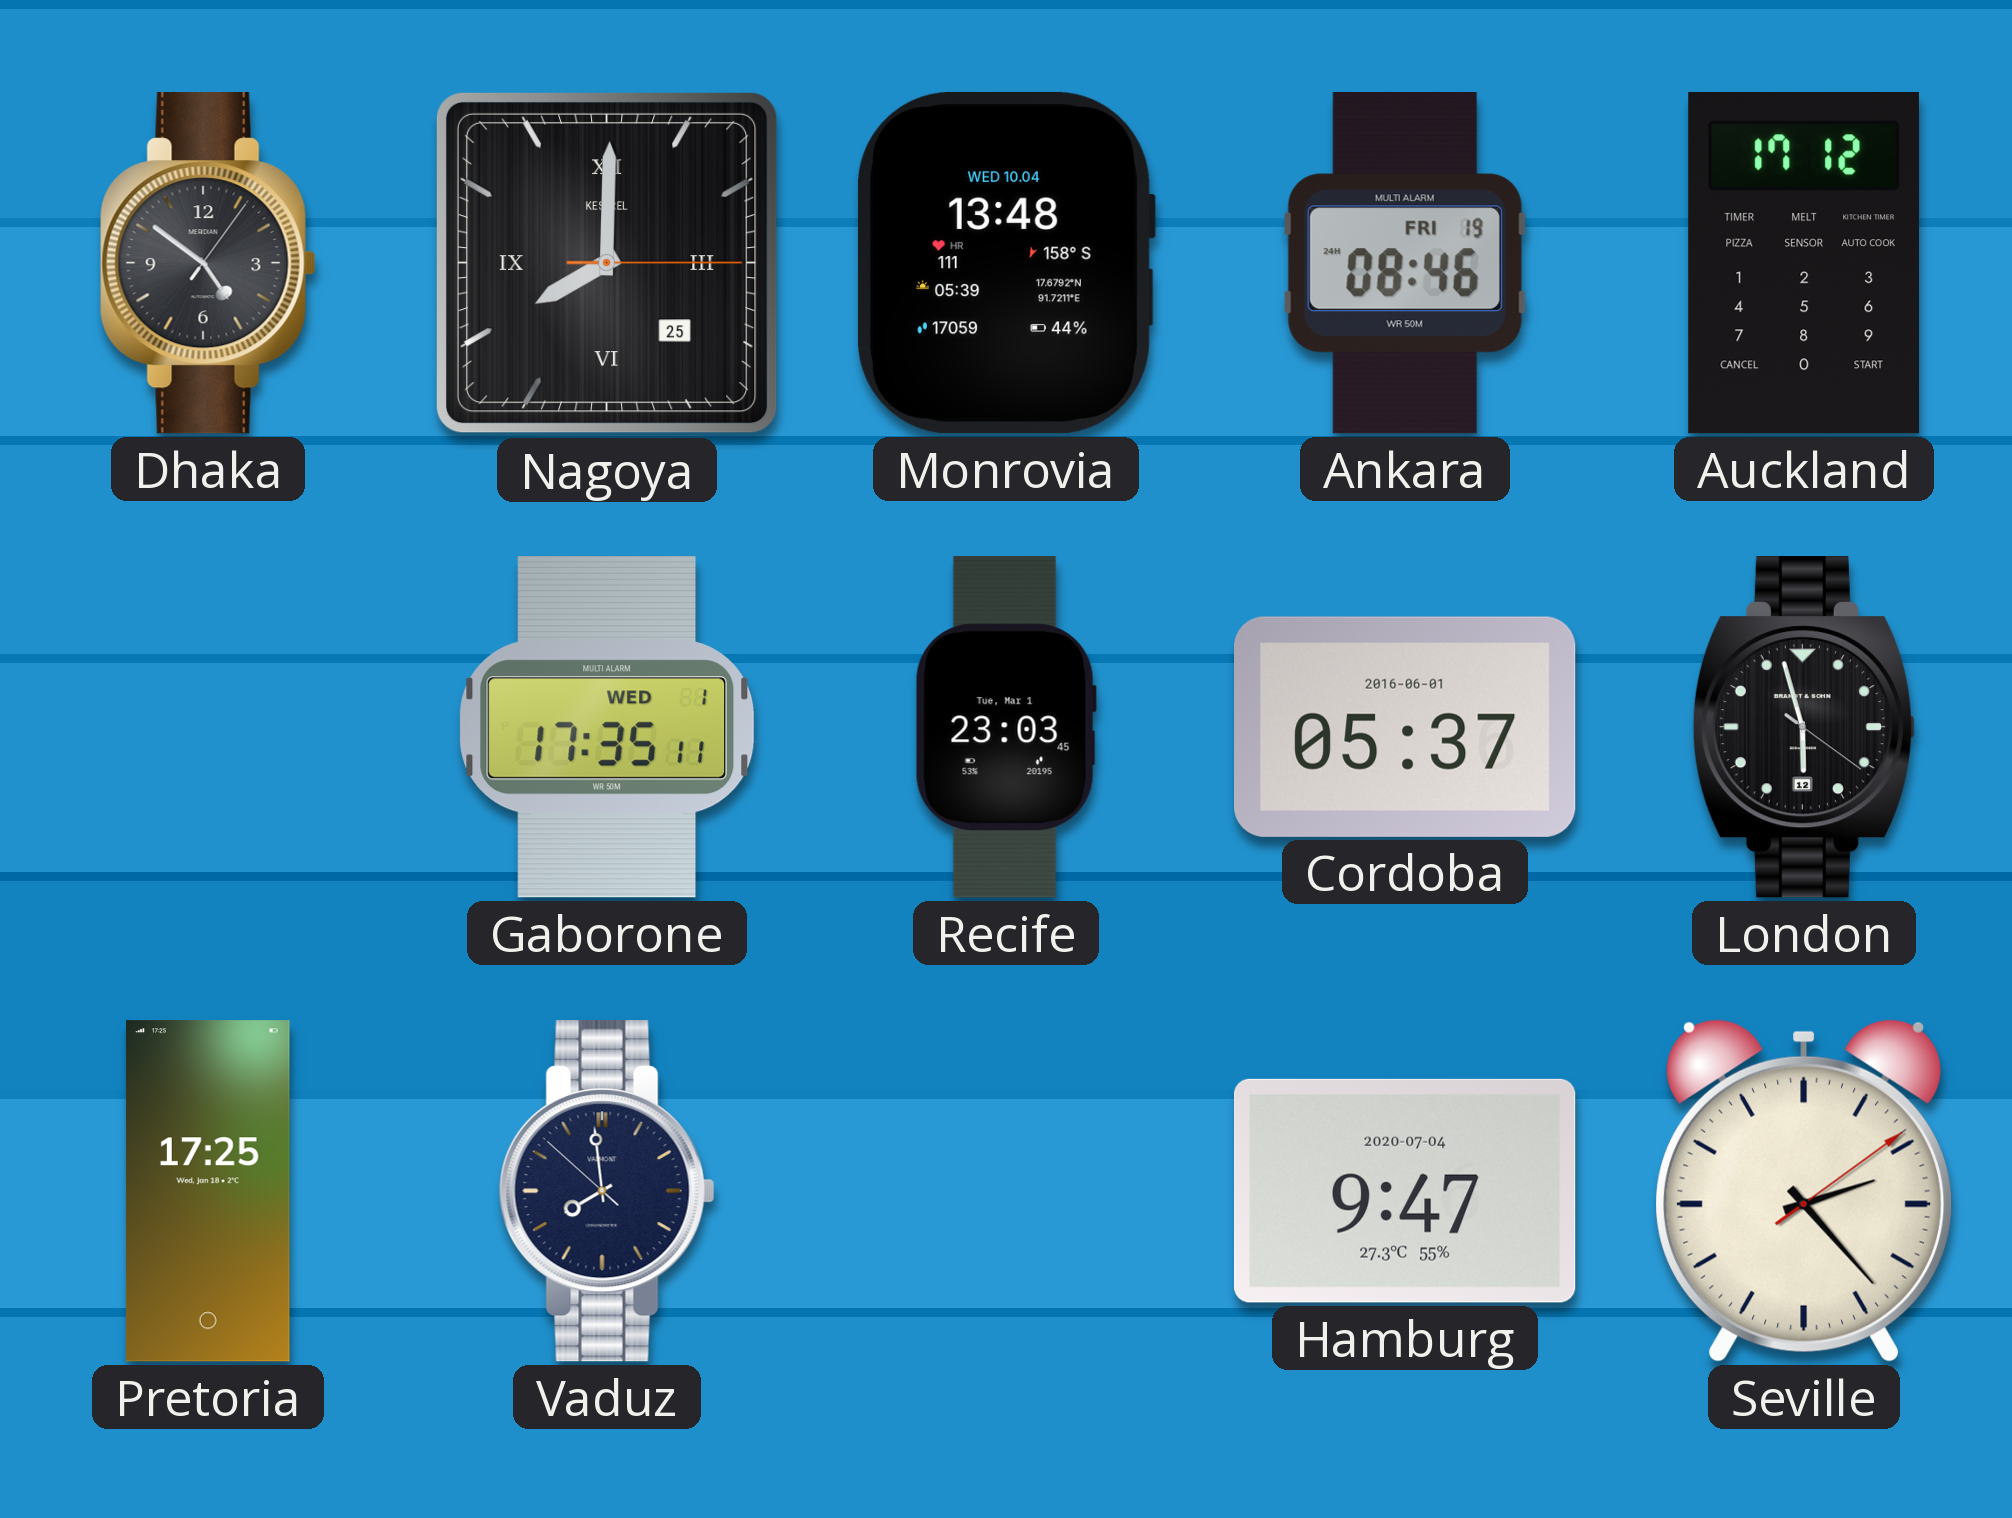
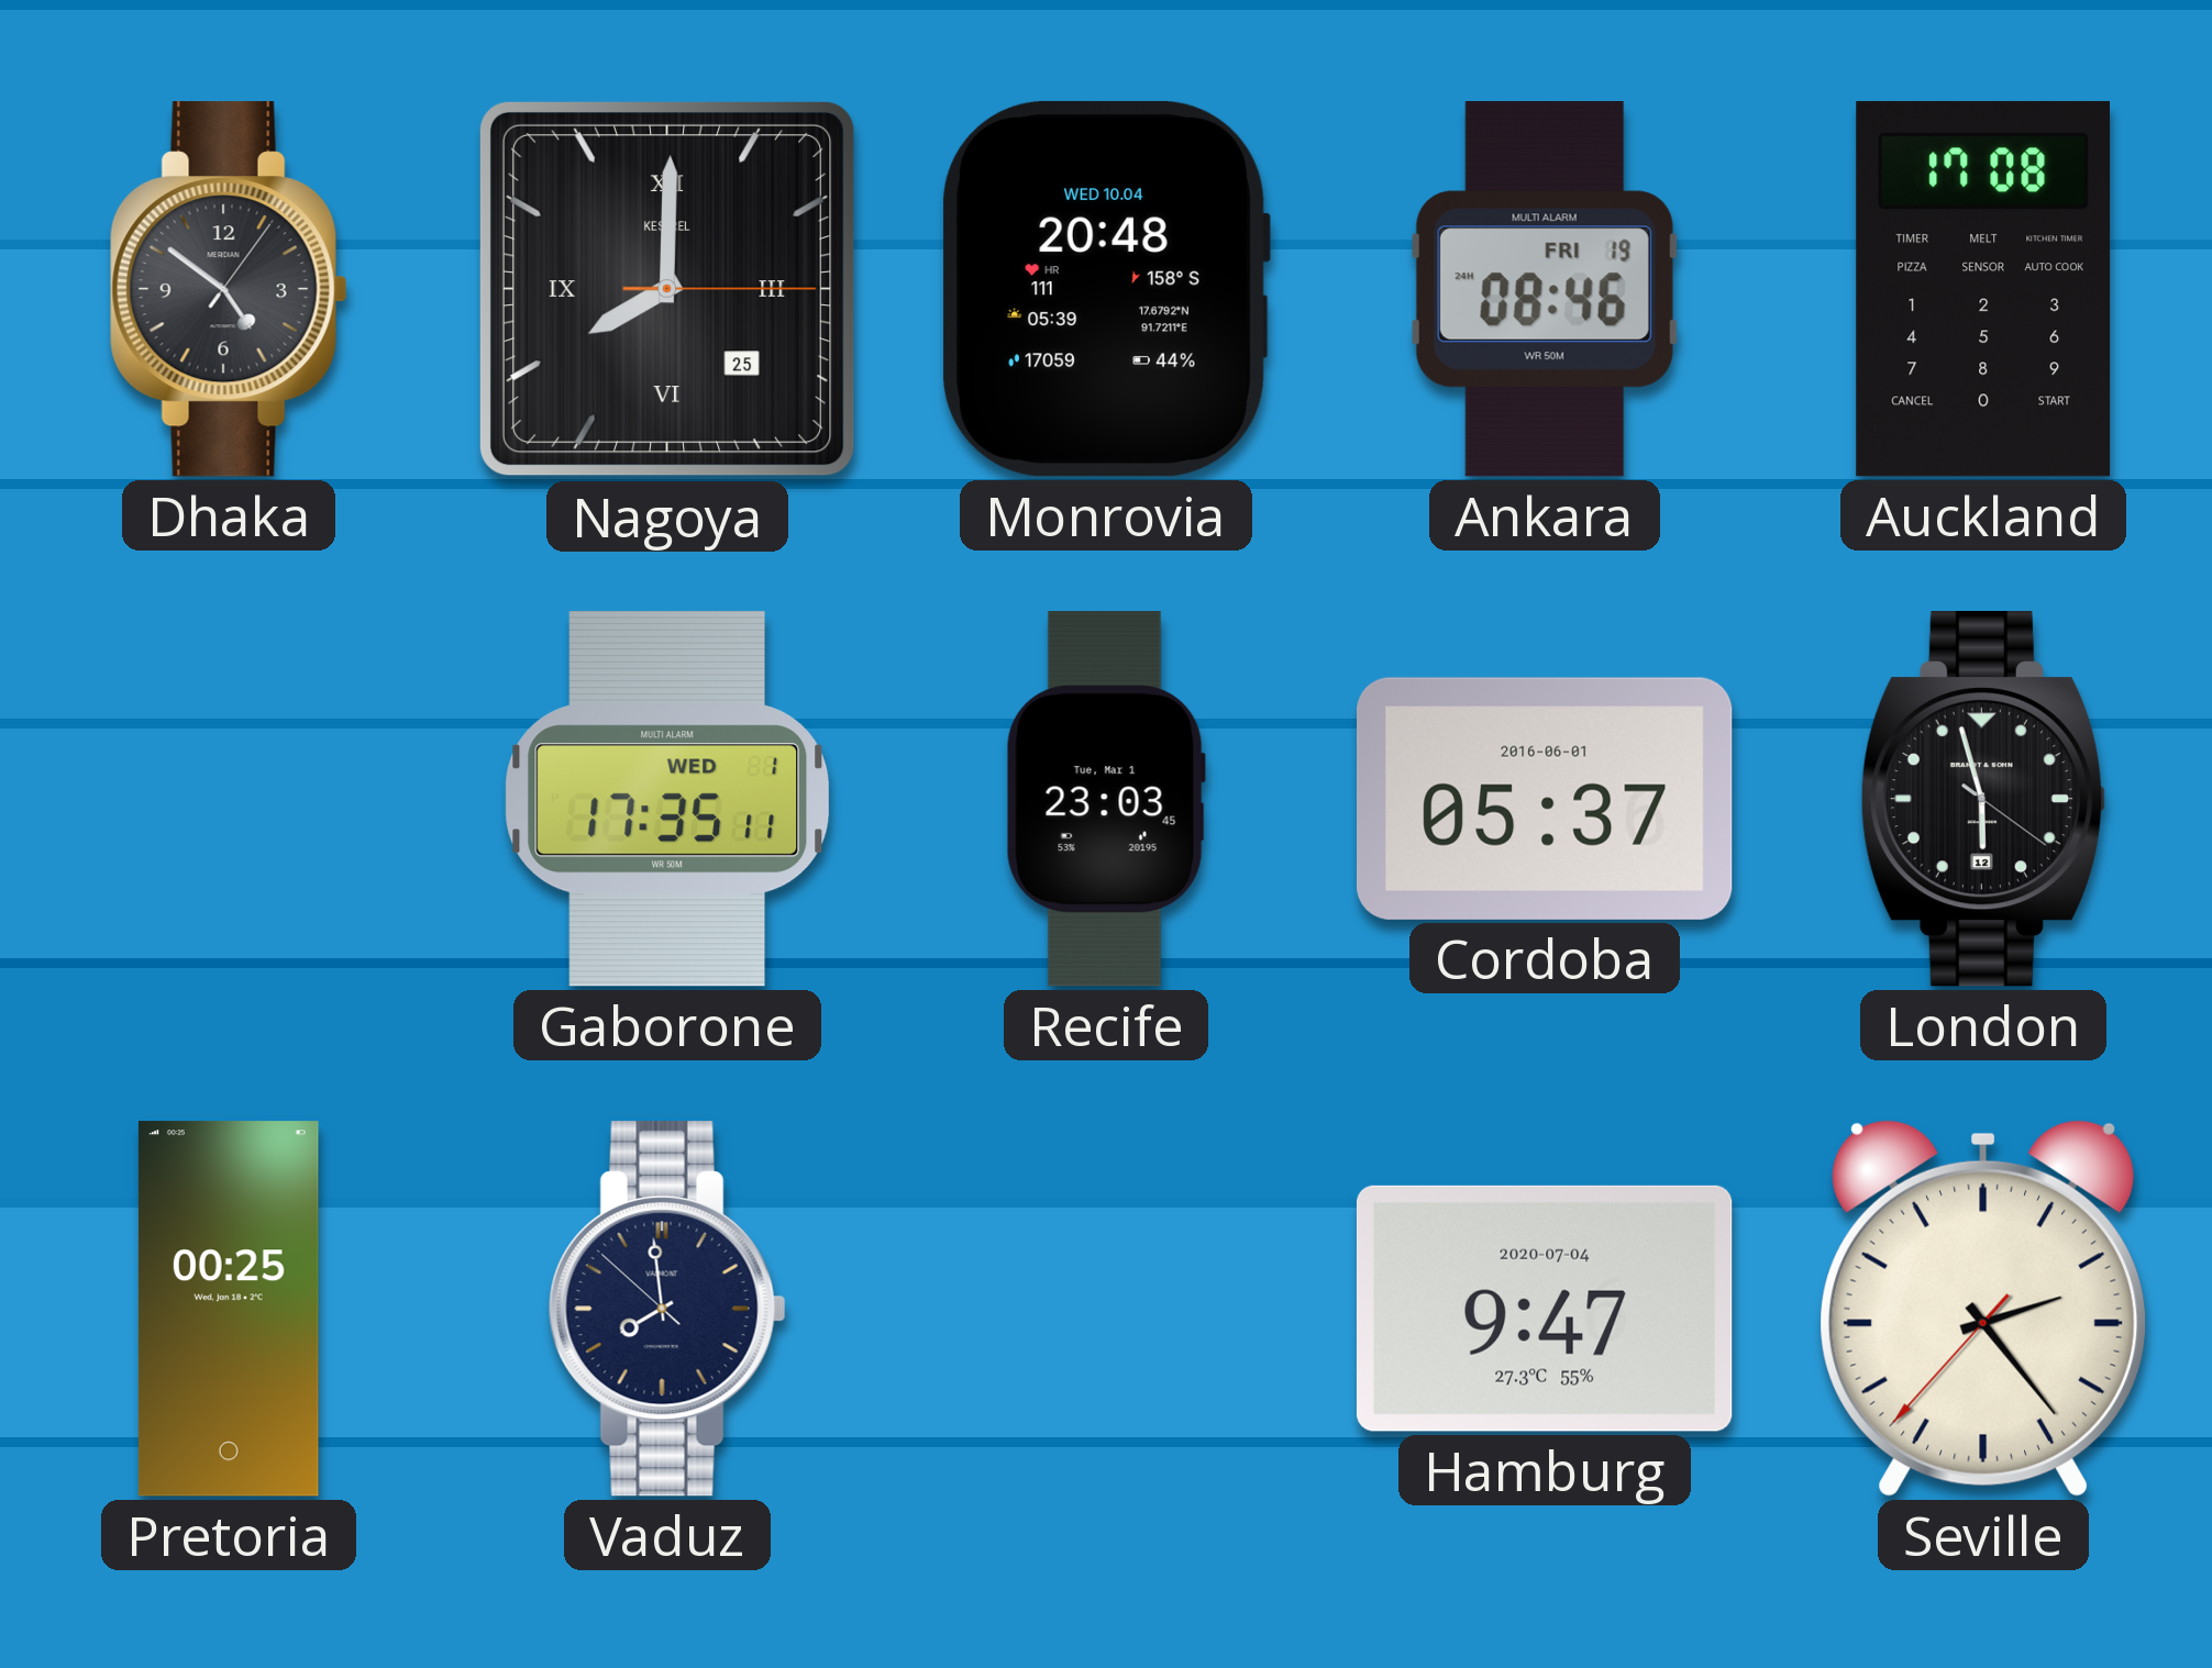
Monrovia: 13:48 -> 20:48
Auckland: 17:12 -> 17:08
Pretoria: 17:25 -> 00:25
Seville: 2:23:09 -> 2:23:37
